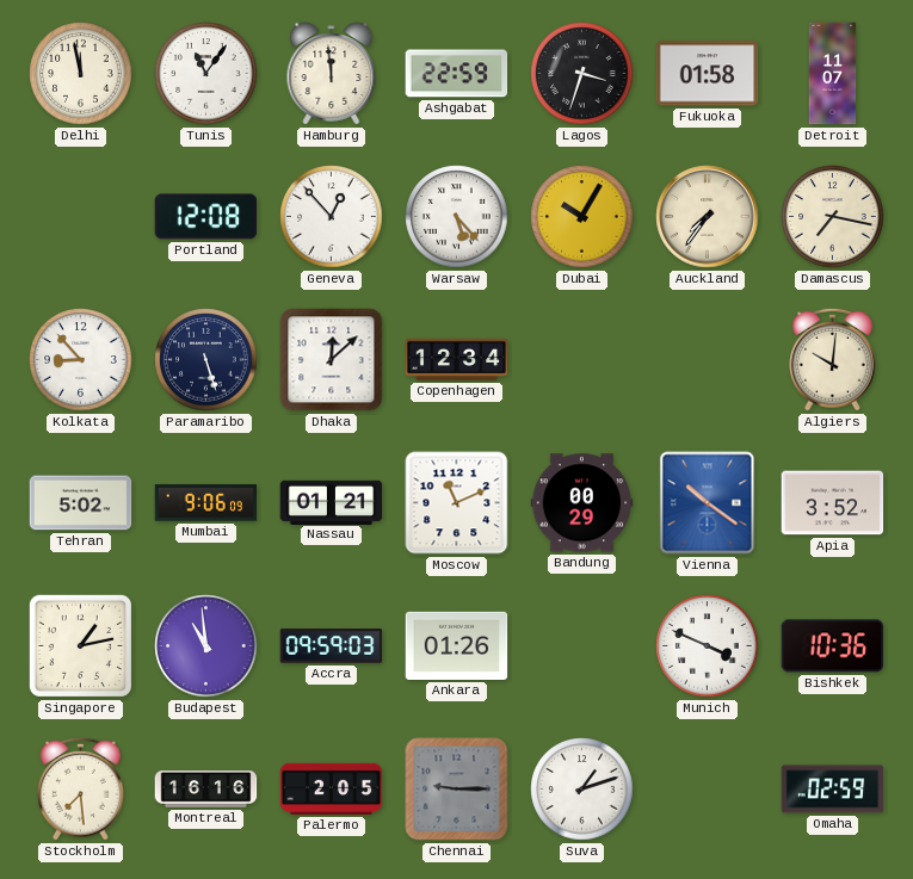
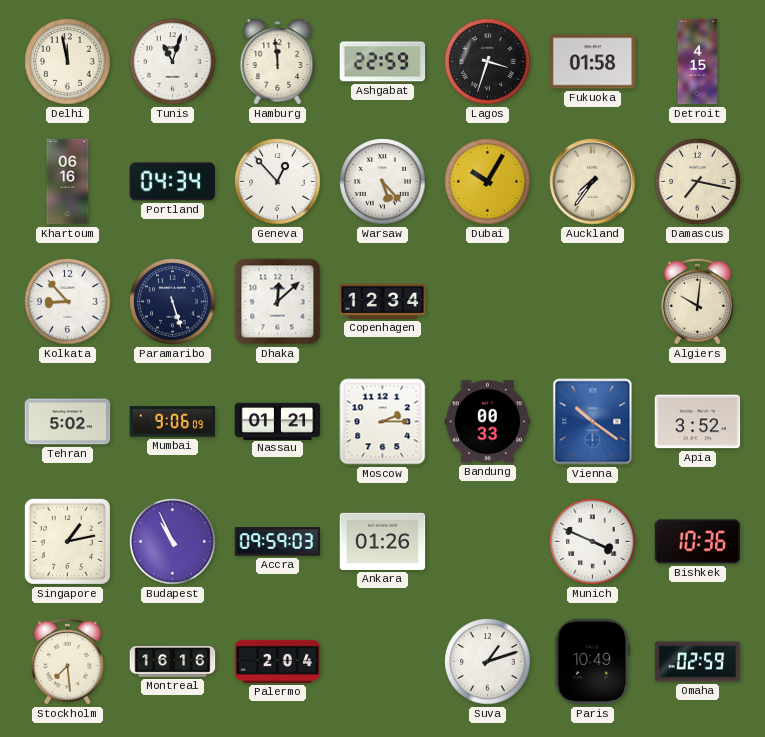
Tunis: 11:06 -> 11:03
Detroit: 11:07 -> 4:15
Khartoum: none -> 06:16
Portland: 12:08 -> 04:34
Moscow: 11:11 -> 2:15
Bandung: 00:29 -> 00:33
Budapest: 10:59 -> 10:56
Palermo: 2:05 -> 2:04
Chennai: 9:15 -> none
Paris: none -> 10:49
